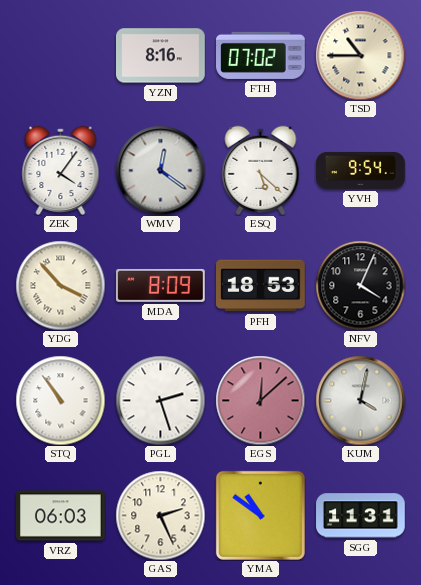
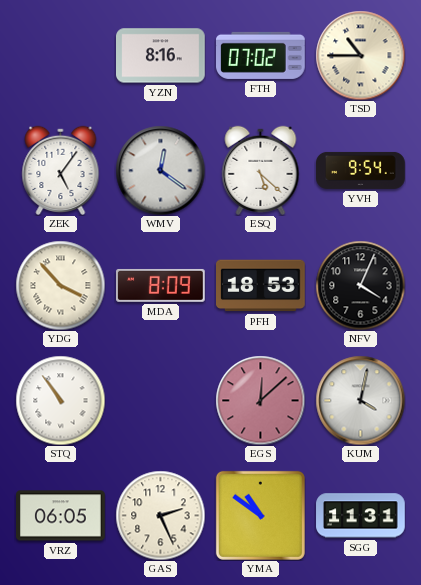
ZEK: 4:06 -> 5:06
PGL: 2:27 -> none
VRZ: 06:03 -> 06:05
